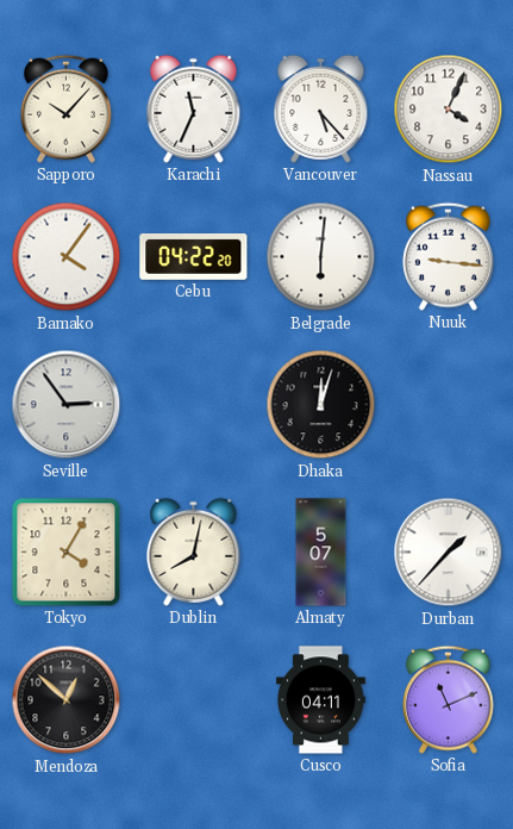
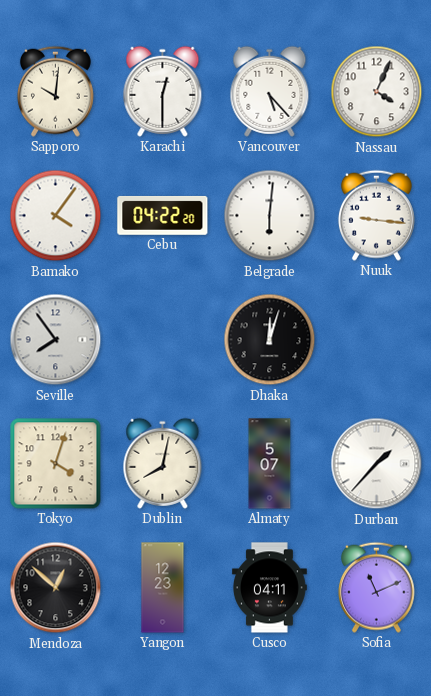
Sapporo: 10:07 -> 10:01
Karachi: 11:34 -> 12:30
Seville: 2:54 -> 7:54
Tokyo: 4:05 -> 4:03
Yangon: none -> 12:23
